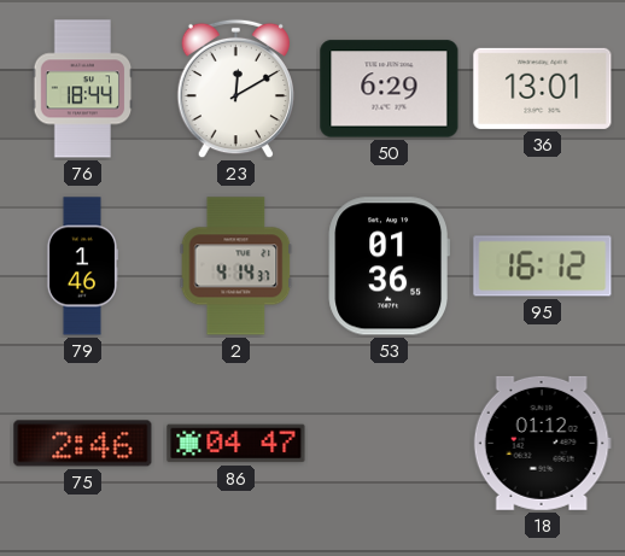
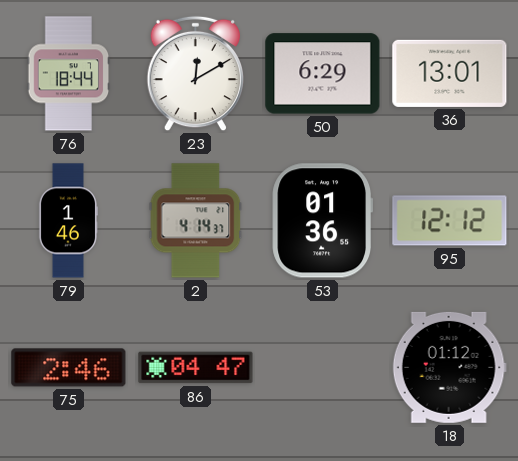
95: 16:12 -> 12:12
